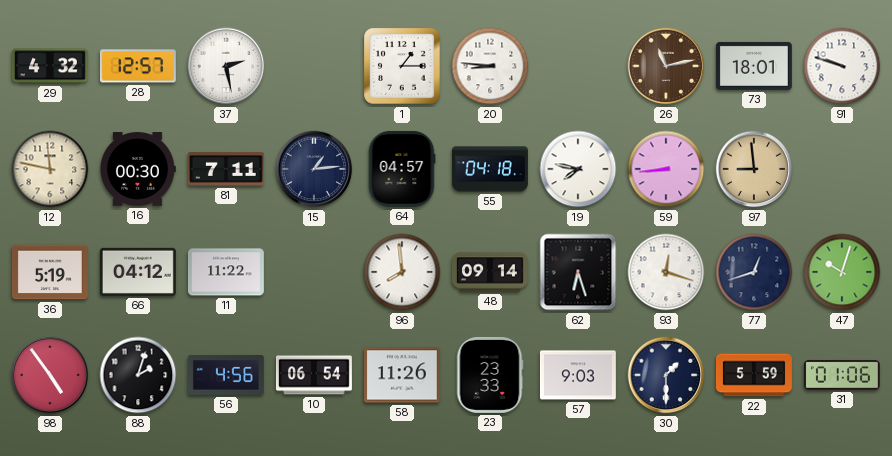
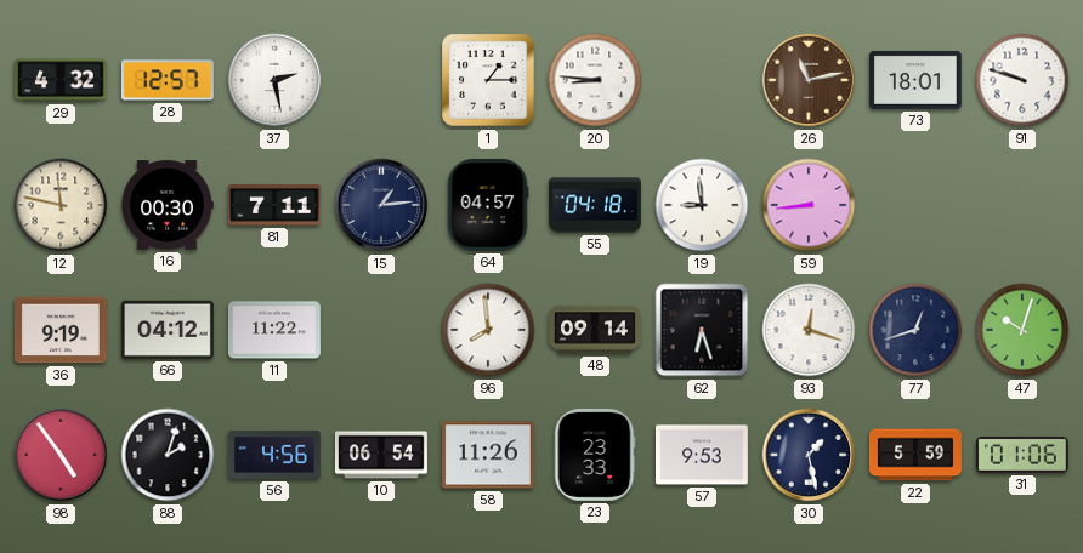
19: 7:47 -> 8:59
97: 8:59 -> none
36: 5:19 -> 9:19
57: 9:03 -> 9:53
30: 1:30 -> 1:28
